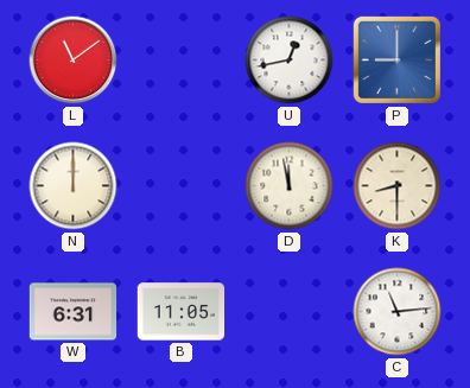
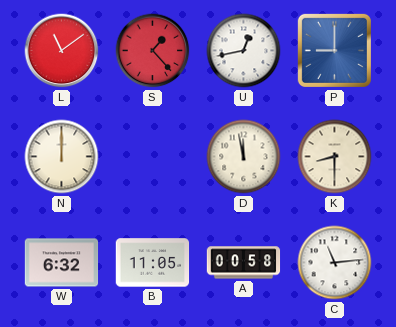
S: none -> 1:23
W: 6:31 -> 6:32
A: none -> 00:58
